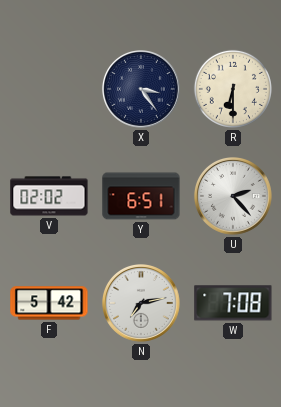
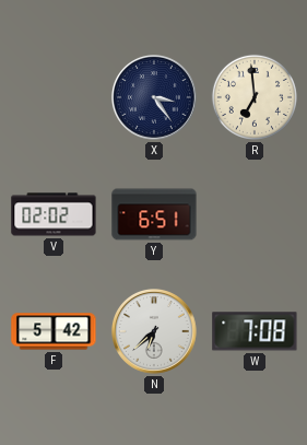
R: 6:30 -> 6:59
U: 2:23 -> none
N: 7:13 -> 6:38
